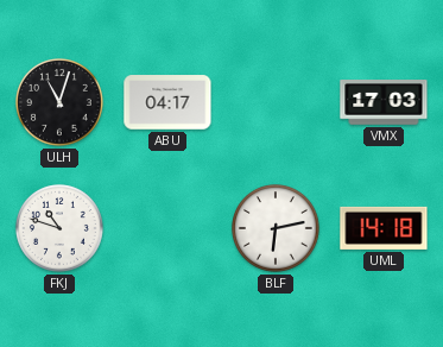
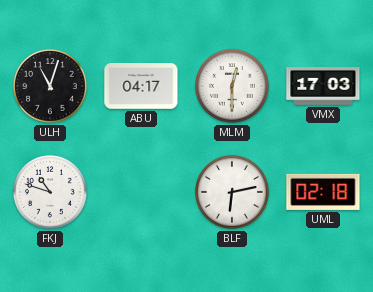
MLM: none -> 12:30
UML: 14:18 -> 02:18
